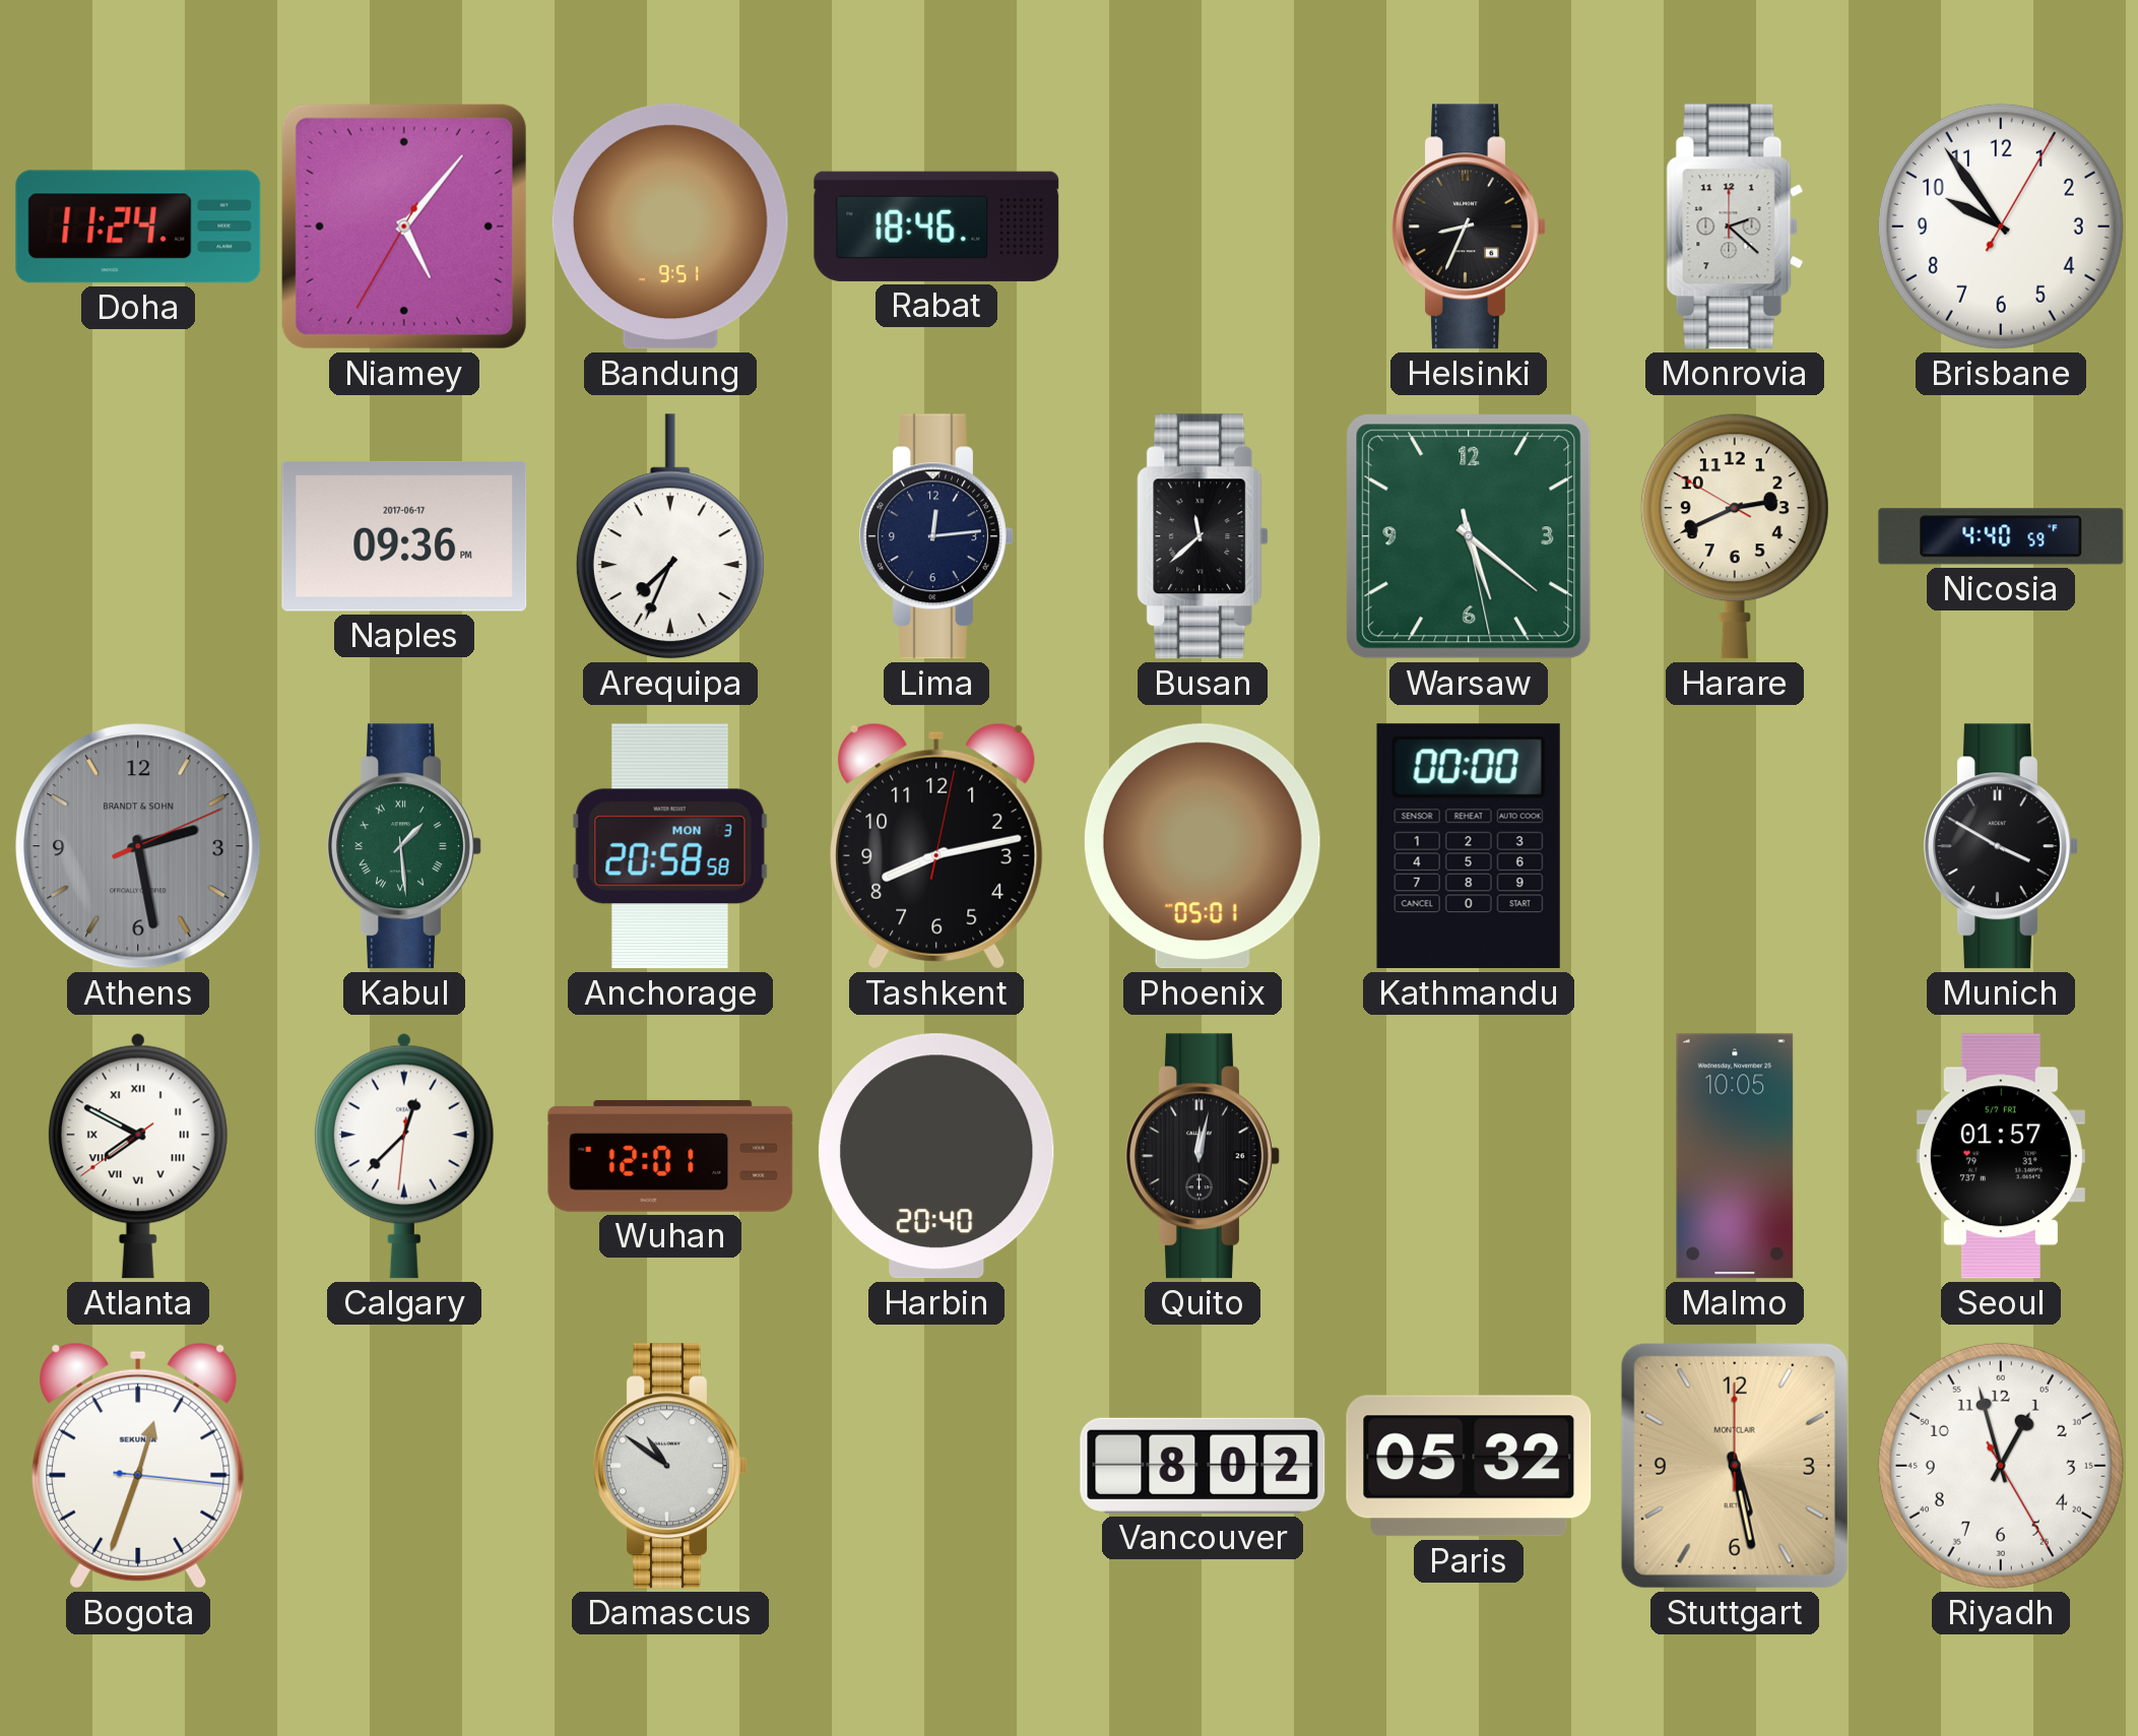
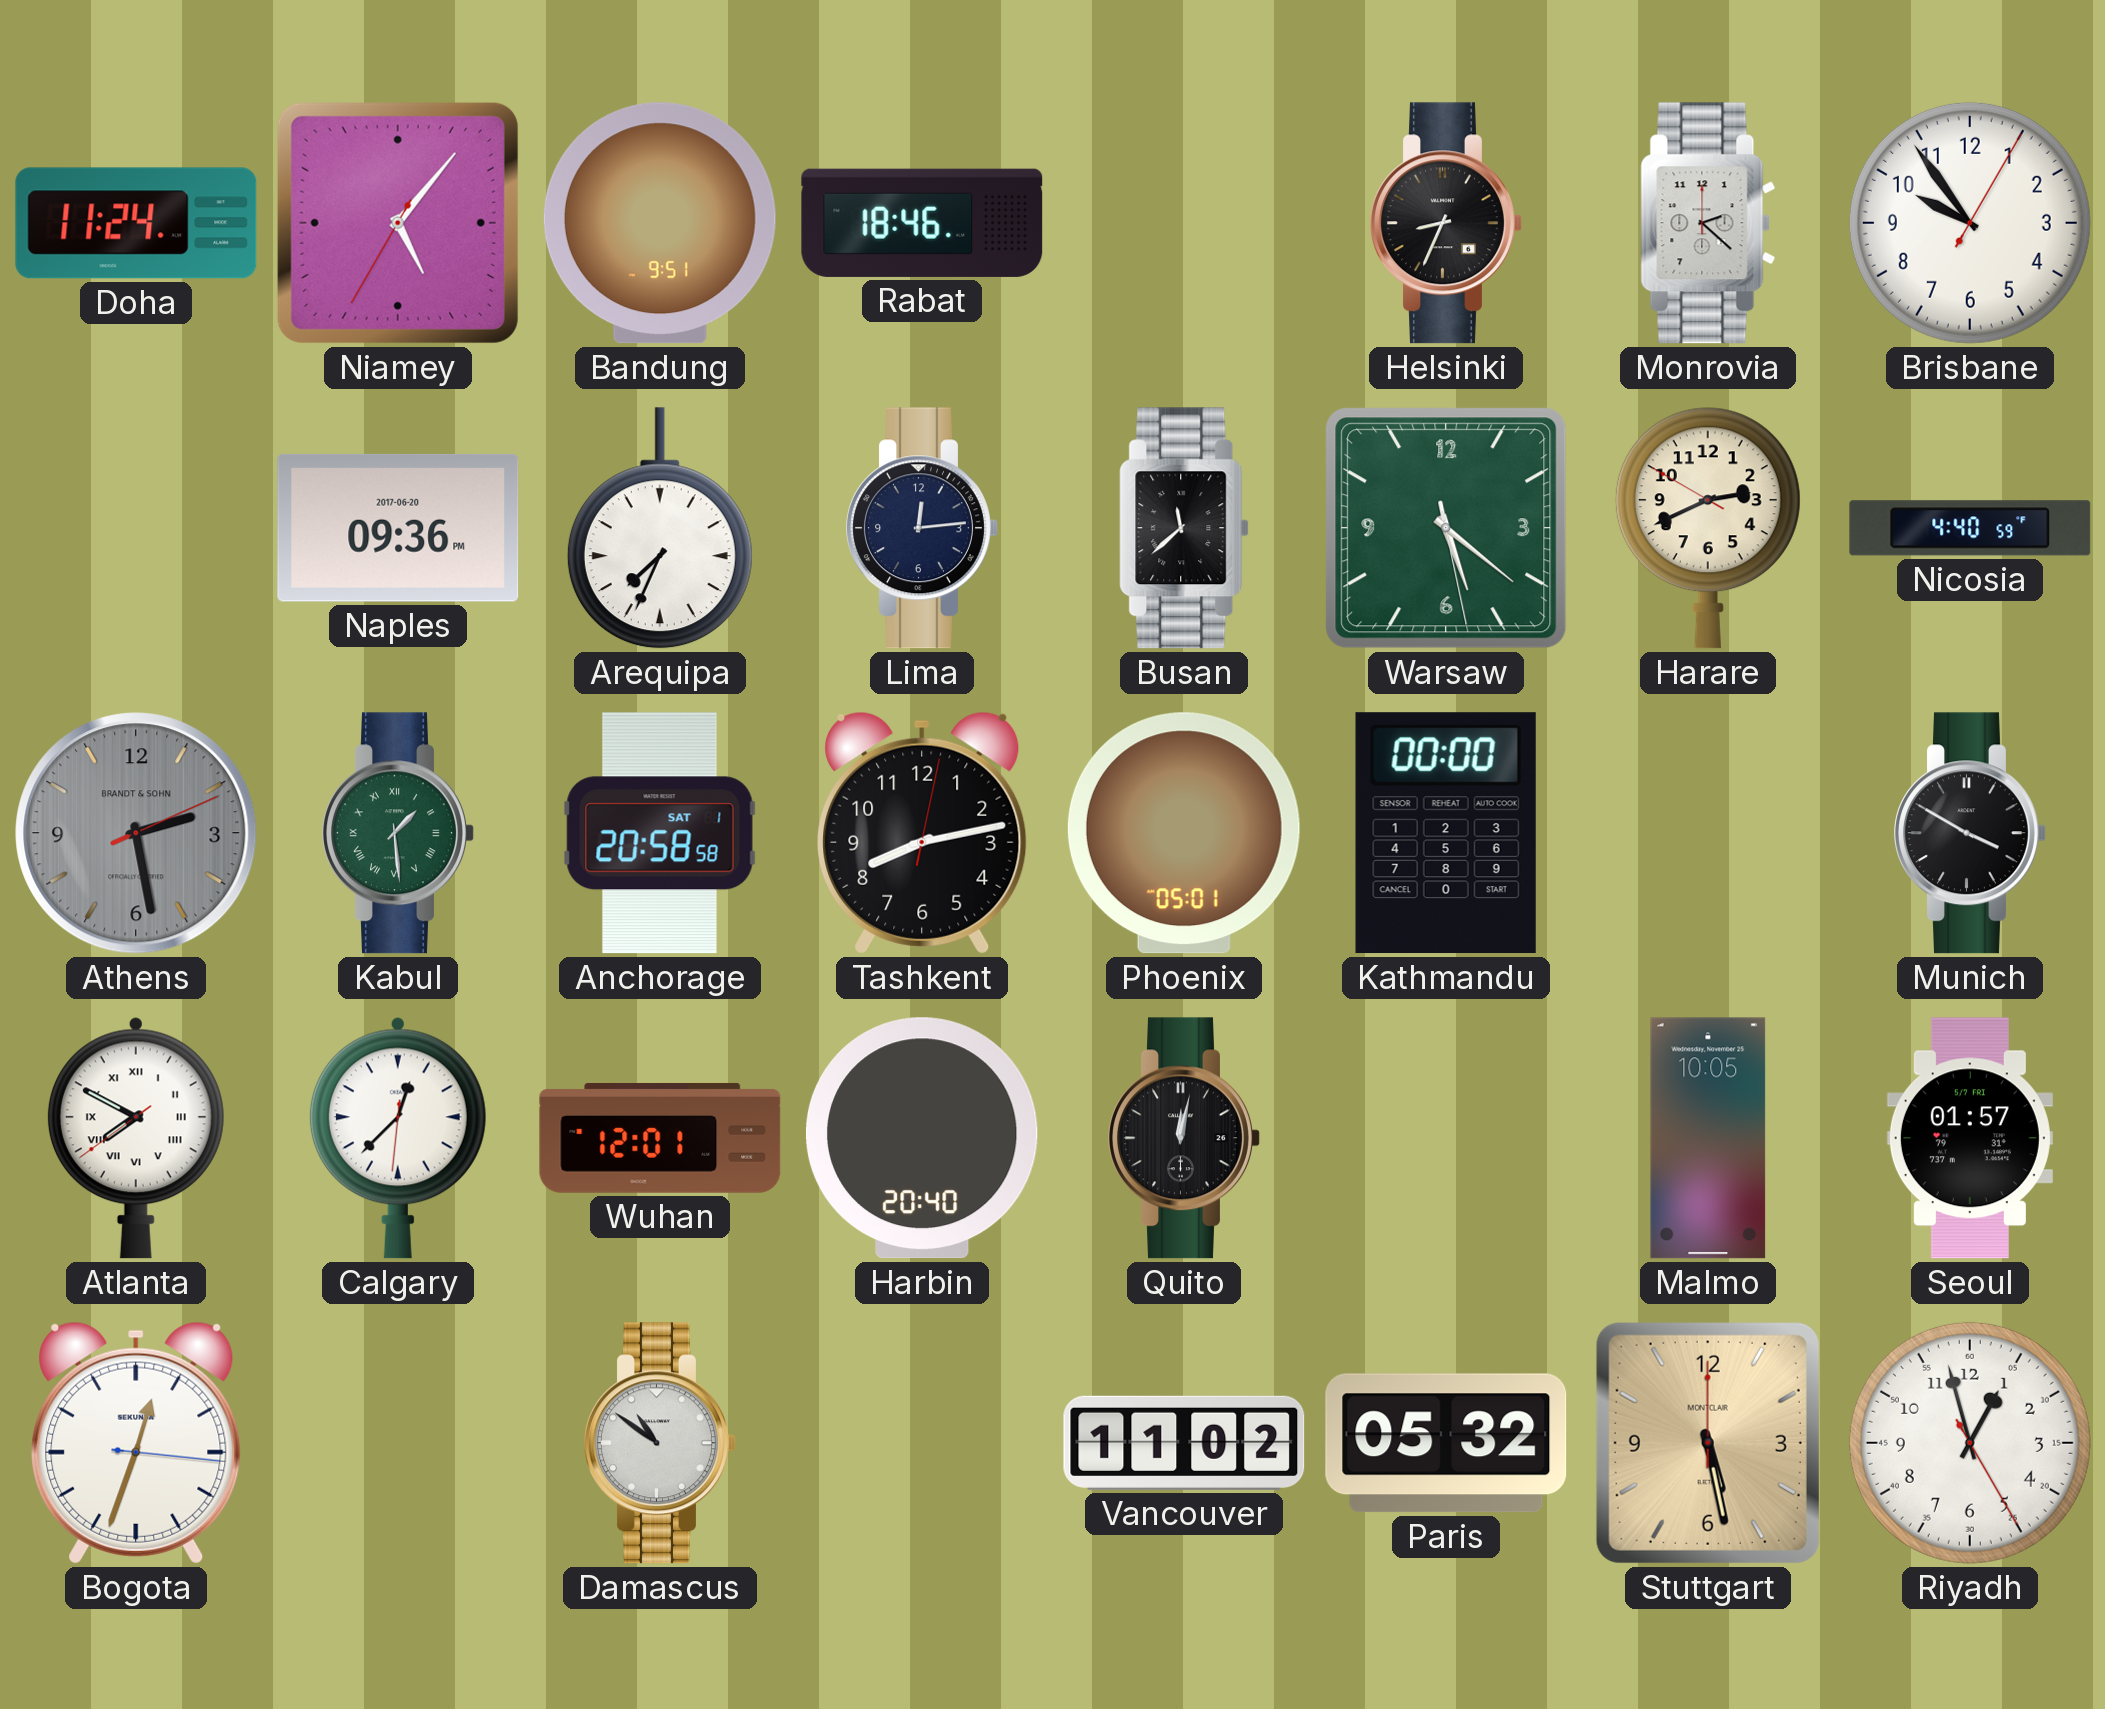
Naples date: 2017-06-17 -> 2017-06-20
Anchorage date: MON 3 -> SAT 1
Vancouver: 8:02 -> 11:02
